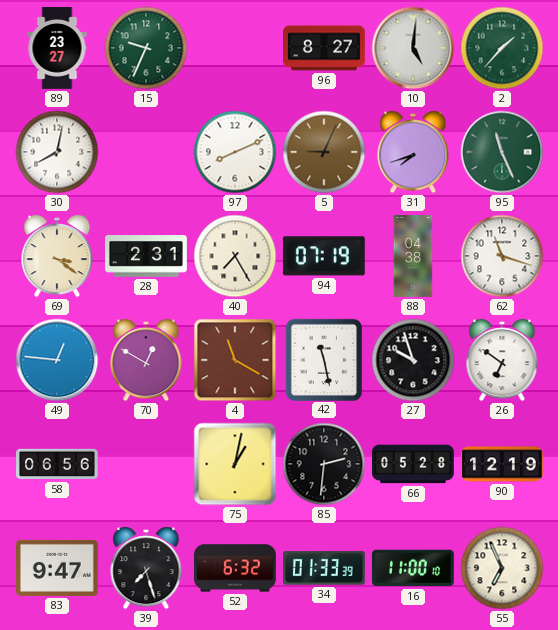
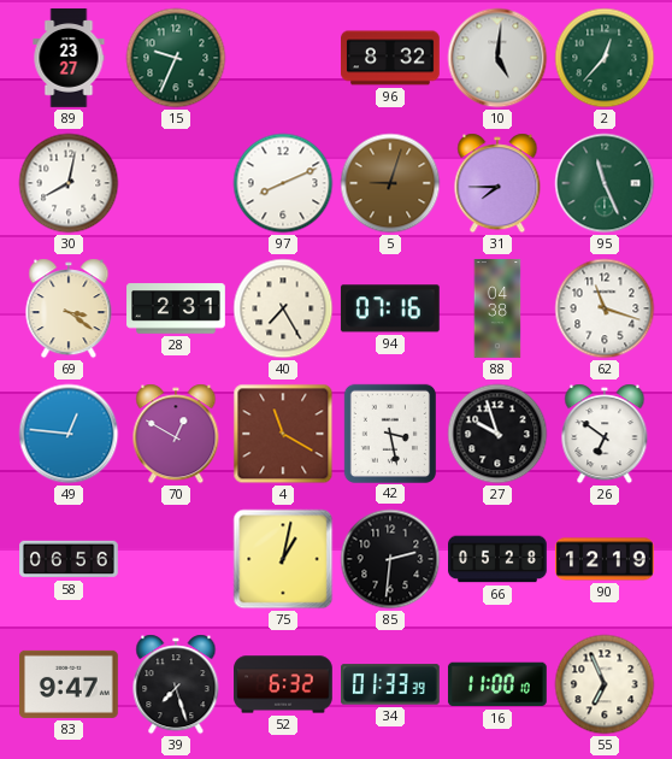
96: 8:27 -> 8:32
2: 1:37 -> 12:37
5: 9:04 -> 9:03
31: 7:42 -> 7:45
94: 07:19 -> 07:16
42: 11:28 -> 3:28
